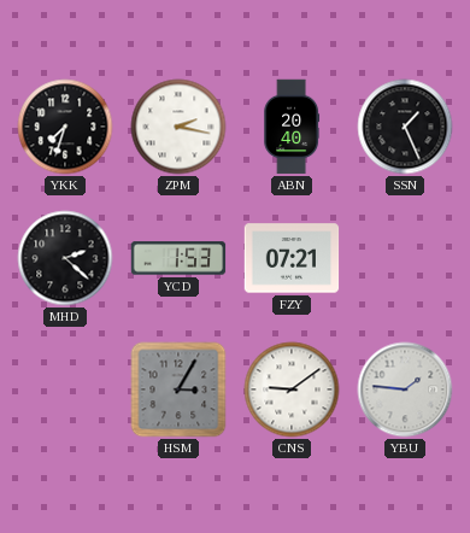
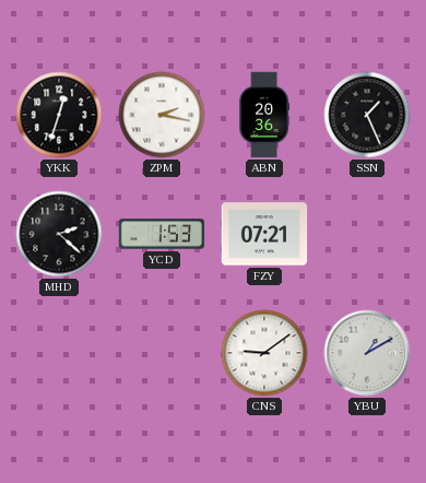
YKK: 7:33 -> 12:33
ABN: 20:40 -> 20:36
HSM: 3:05 -> none
YBU: 1:46 -> 1:10
